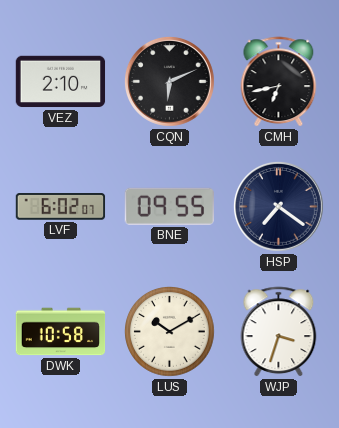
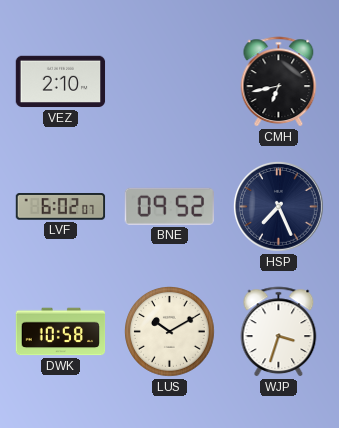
CQN: 6:11 -> none
BNE: 09:55 -> 09:52
HSP: 7:21 -> 7:26
